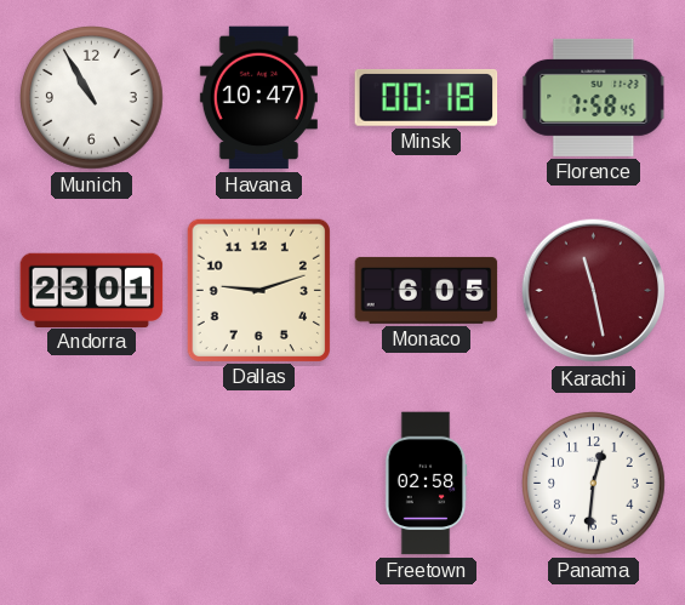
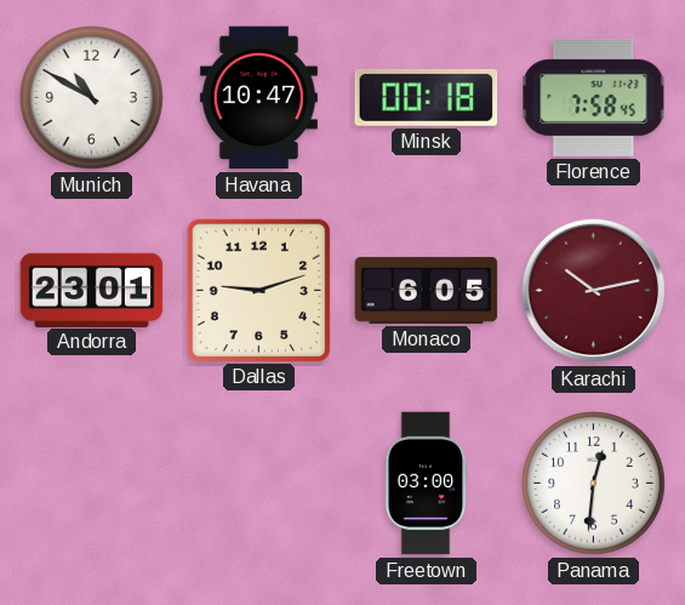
Munich: 10:55 -> 10:50
Karachi: 11:28 -> 10:13
Freetown: 02:58 -> 03:00
